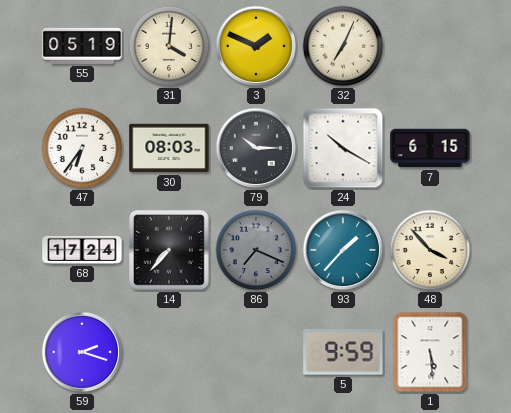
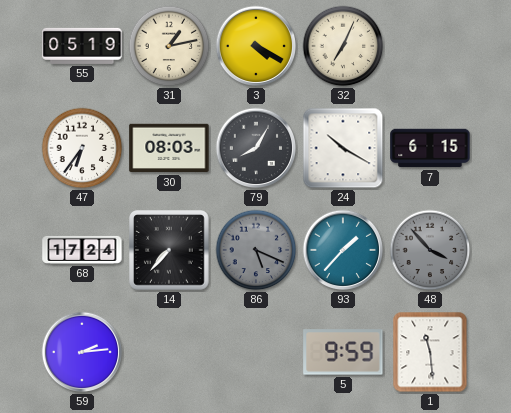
31: 4:01 -> 1:13
3: 1:49 -> 4:20
79: 10:15 -> 8:05
86: 7:19 -> 5:19
48 dial: cream -> grey
59: 2:18 -> 2:14
1: 5:29 -> 11:29
